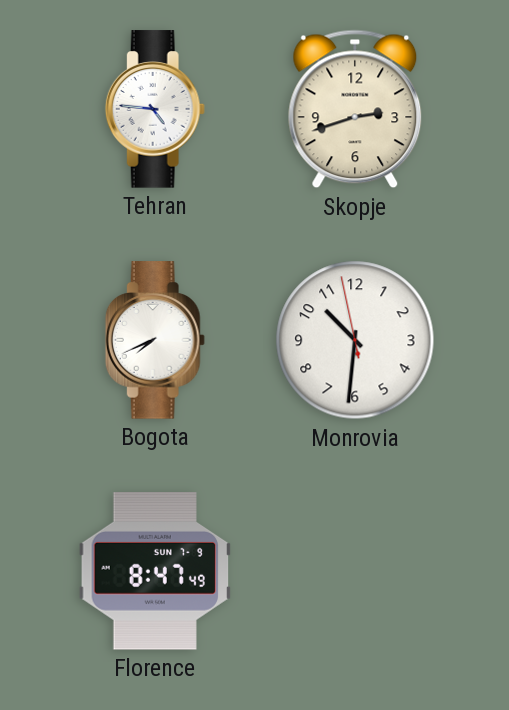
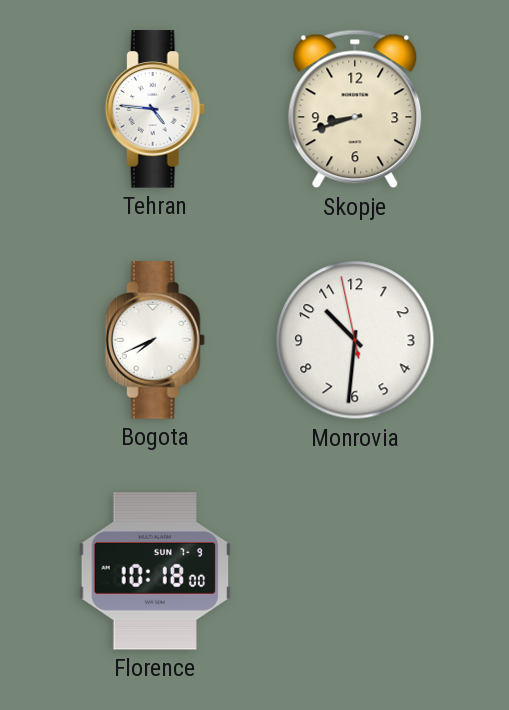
Skopje: 2:42 -> 8:42
Florence: 8:47 -> 10:18
